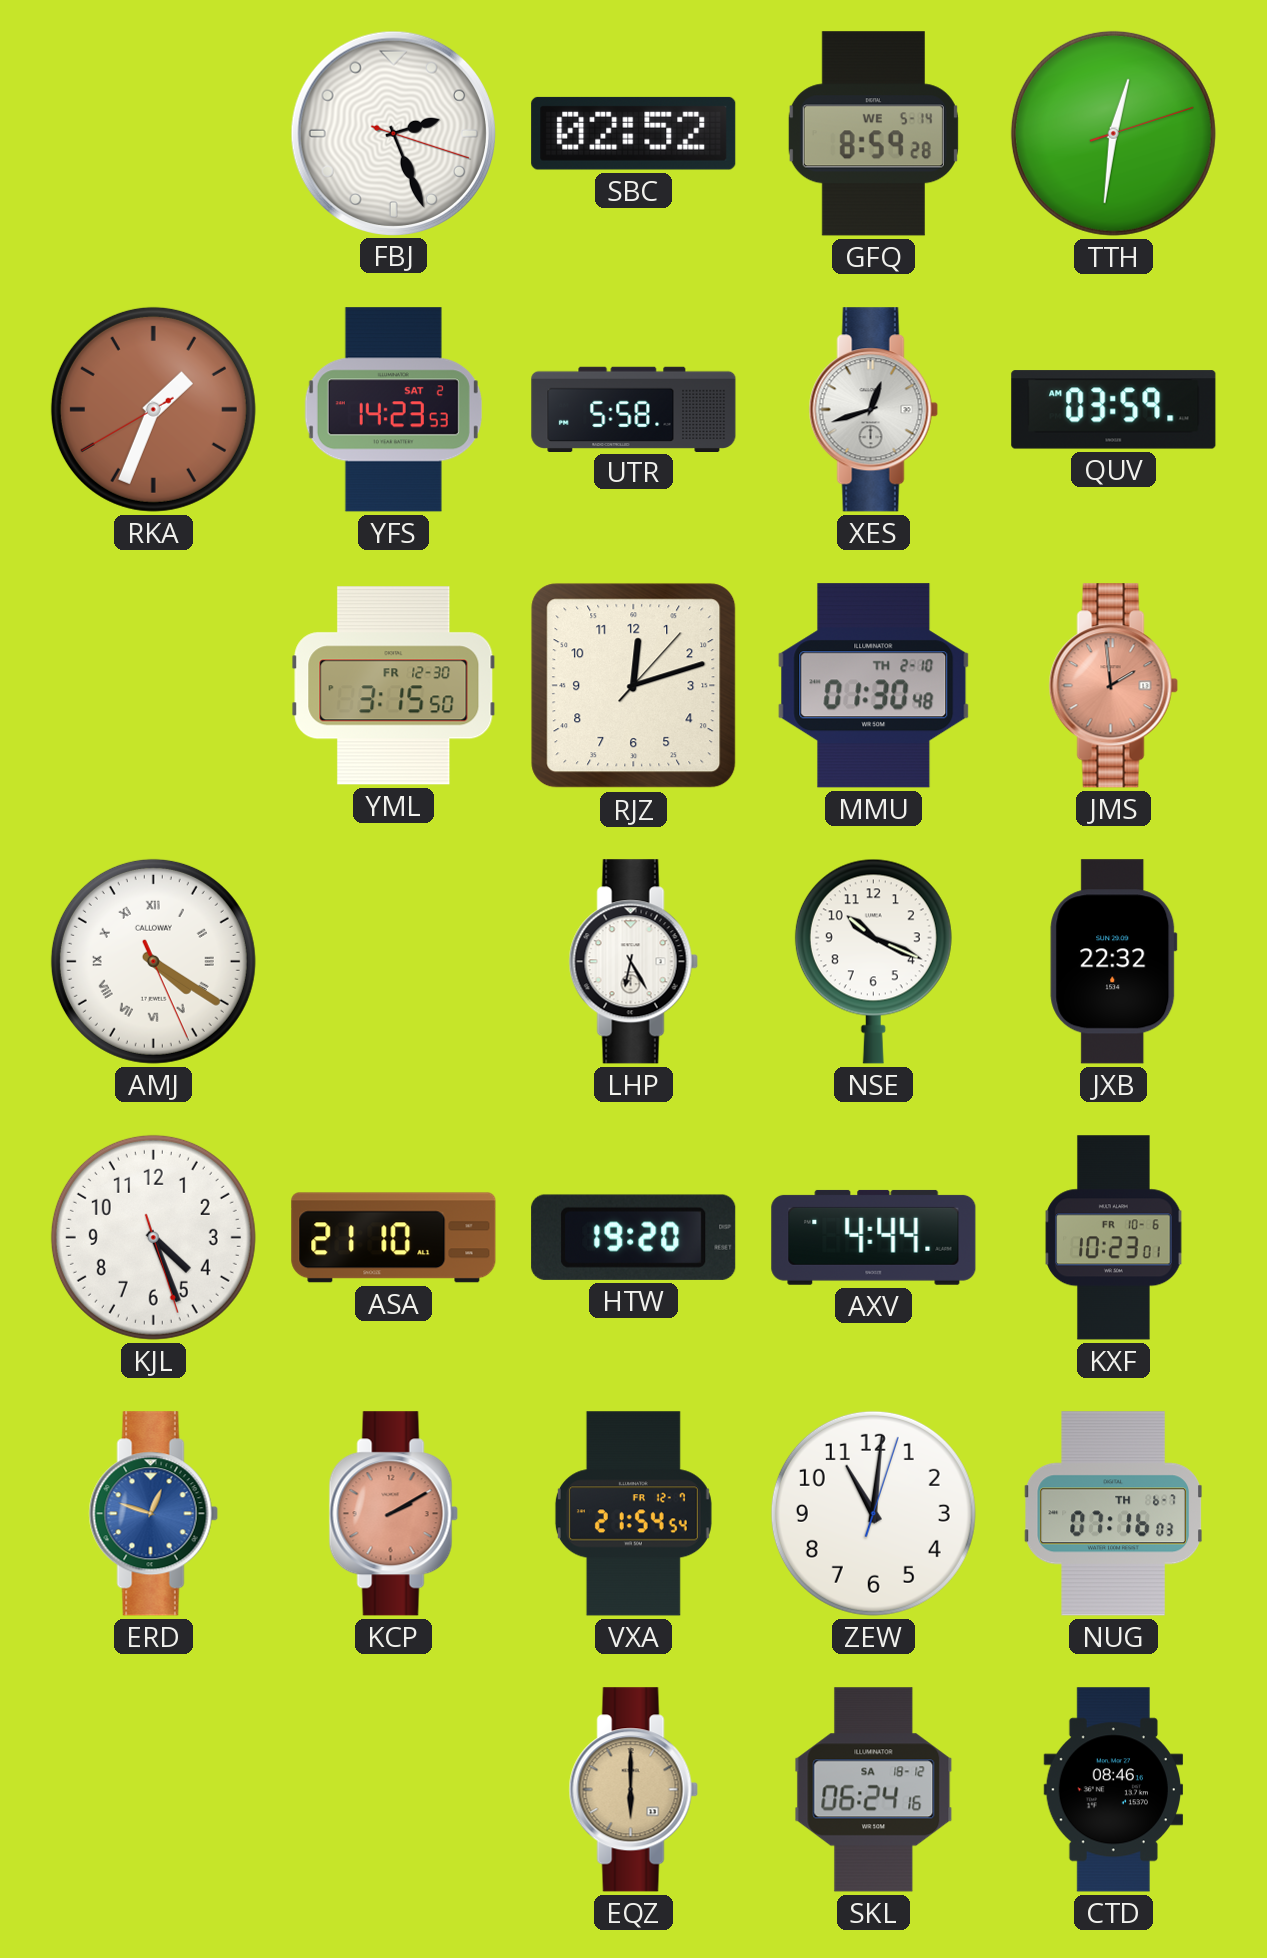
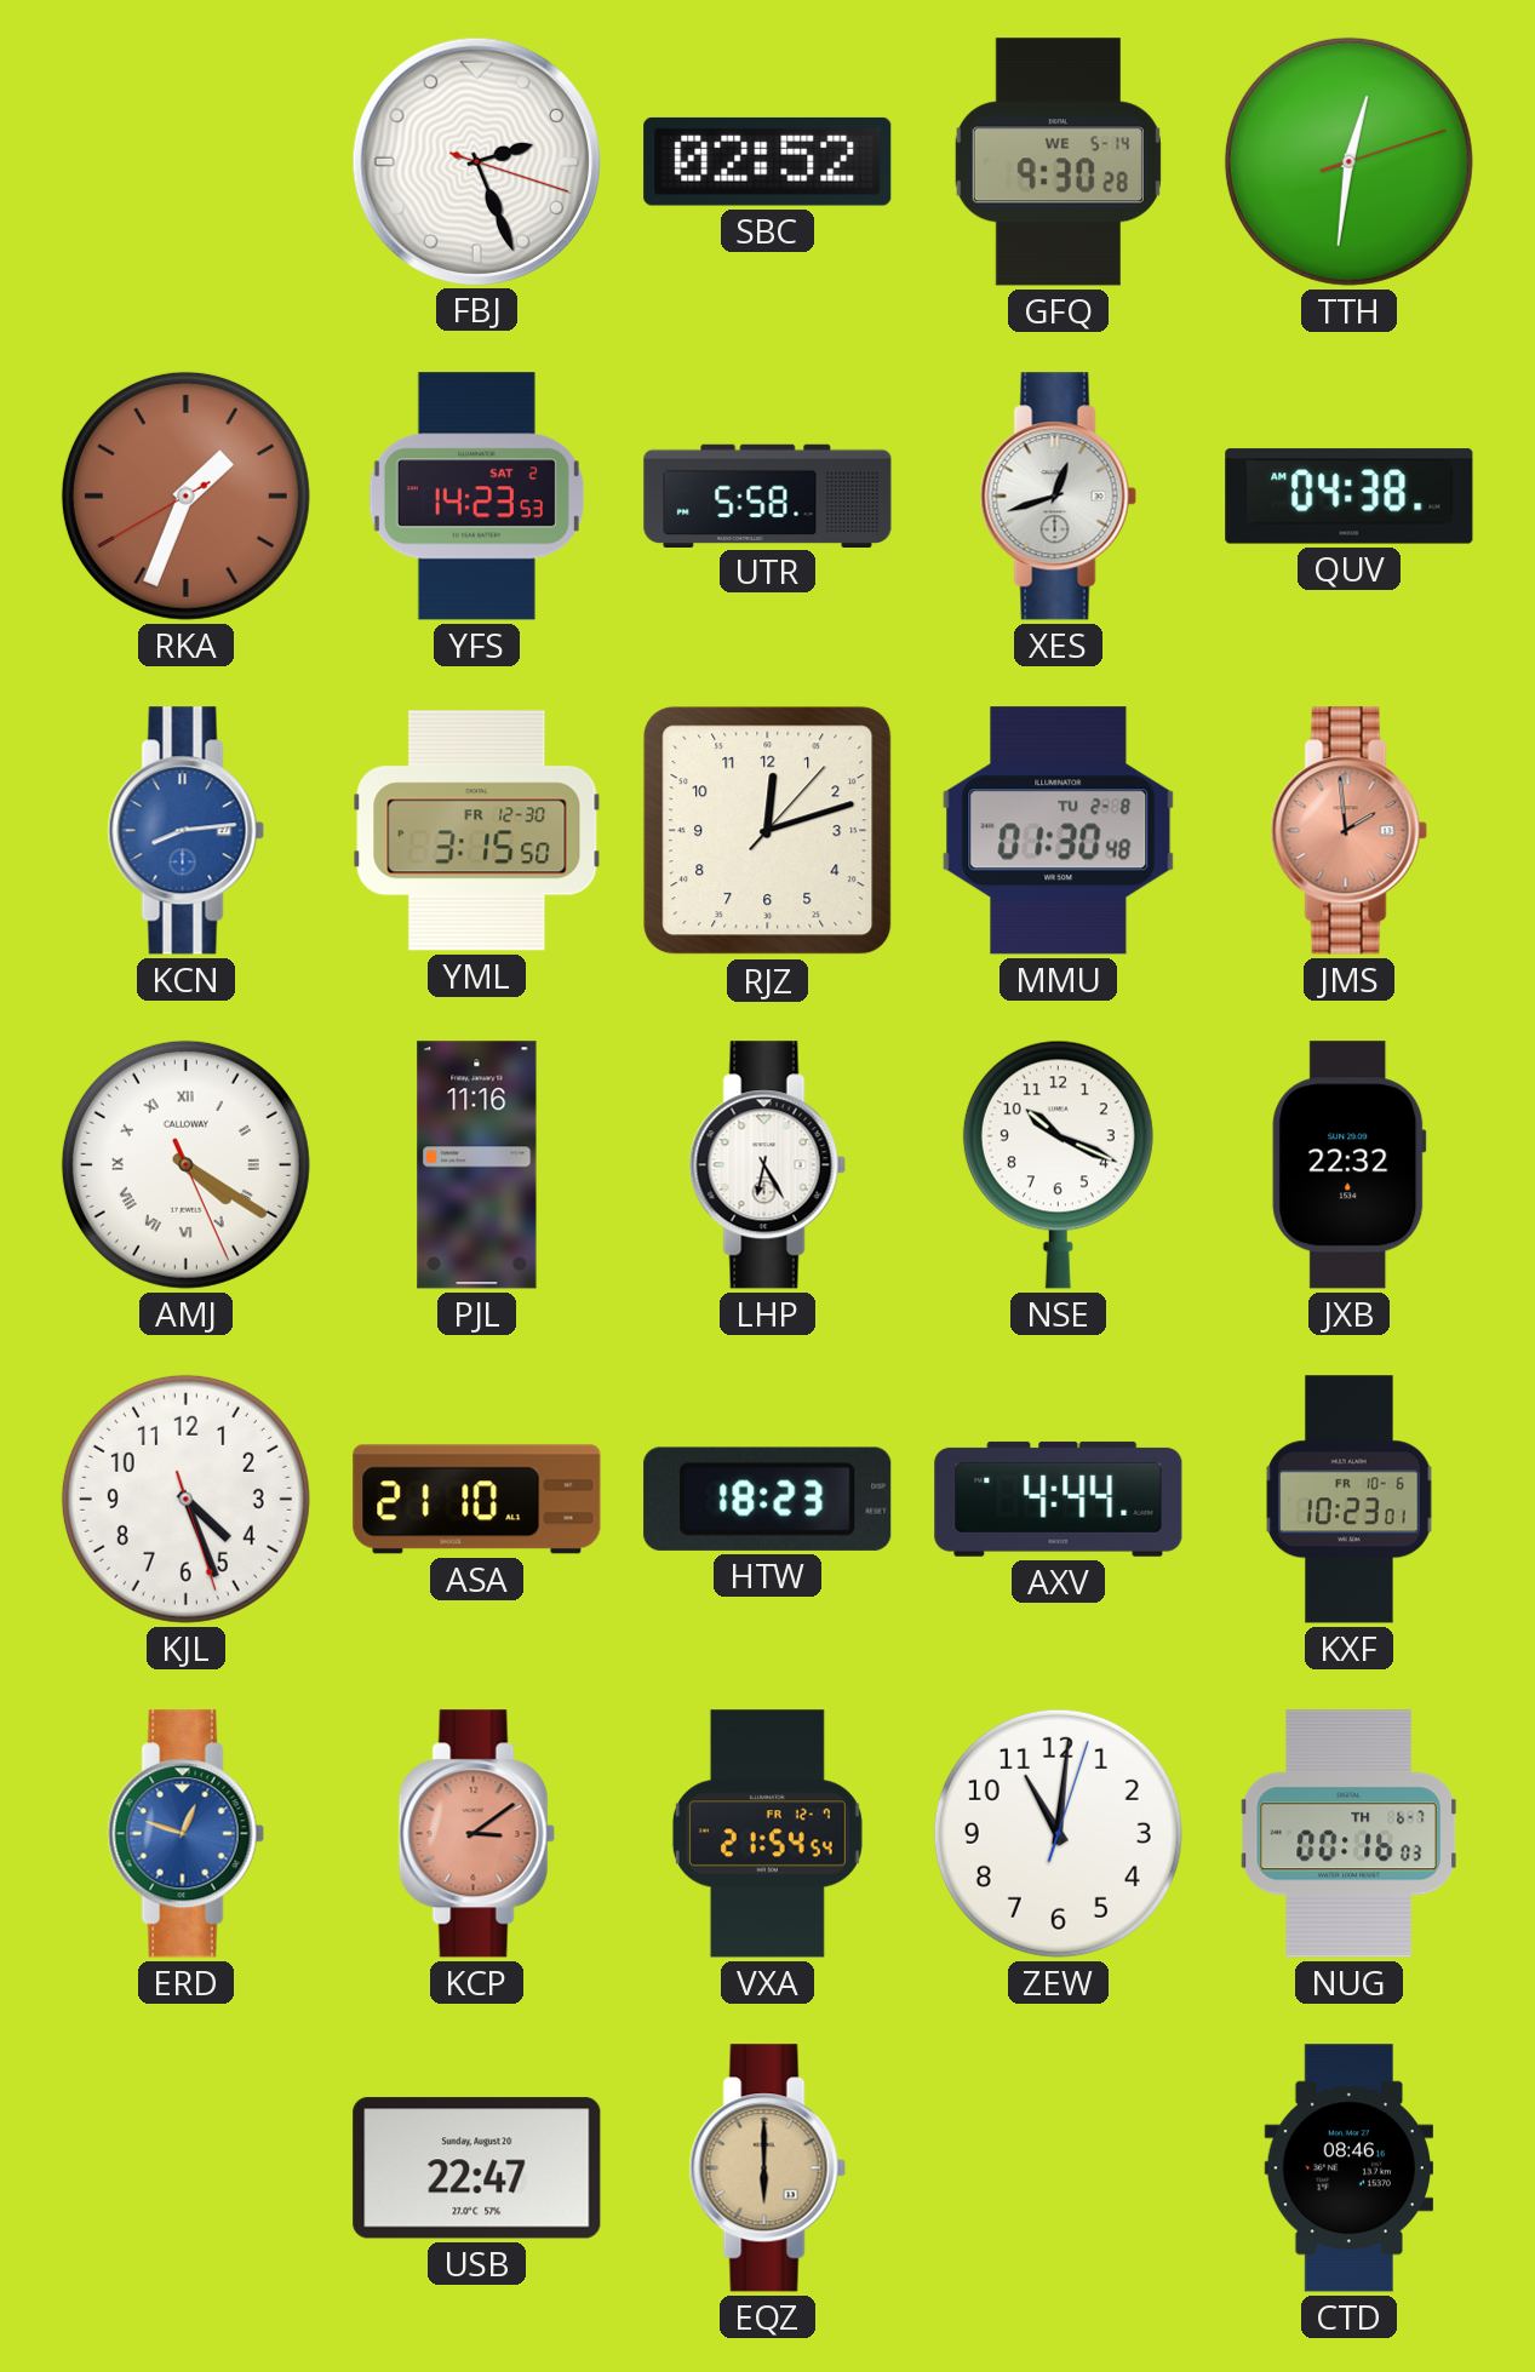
GFQ: 8:59 -> 9:30
QUV: 03:59 -> 04:38
KCN: none -> 8:14
MMU date: TH 2-10 -> TU 2-8
PJL: none -> 11:16
HTW: 19:20 -> 18:23
KCP: 2:10 -> 3:09
NUG: 07:16 -> 00:16
USB: none -> 22:47
SKL: 06:24 -> none
